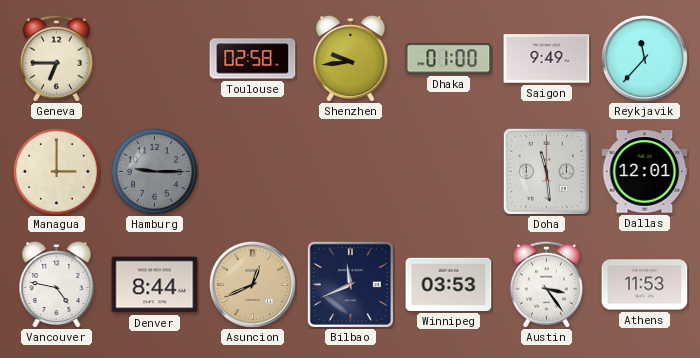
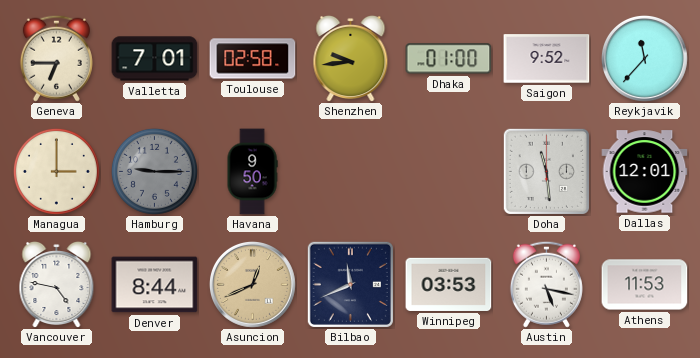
Valletta: none -> 7:01
Saigon: 9:49 -> 9:52
Havana: none -> 9:50
Austin: 3:24 -> 5:17
